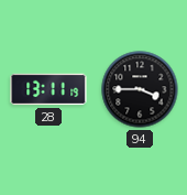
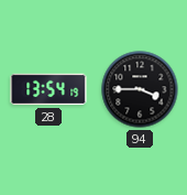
28: 13:11 -> 13:54
